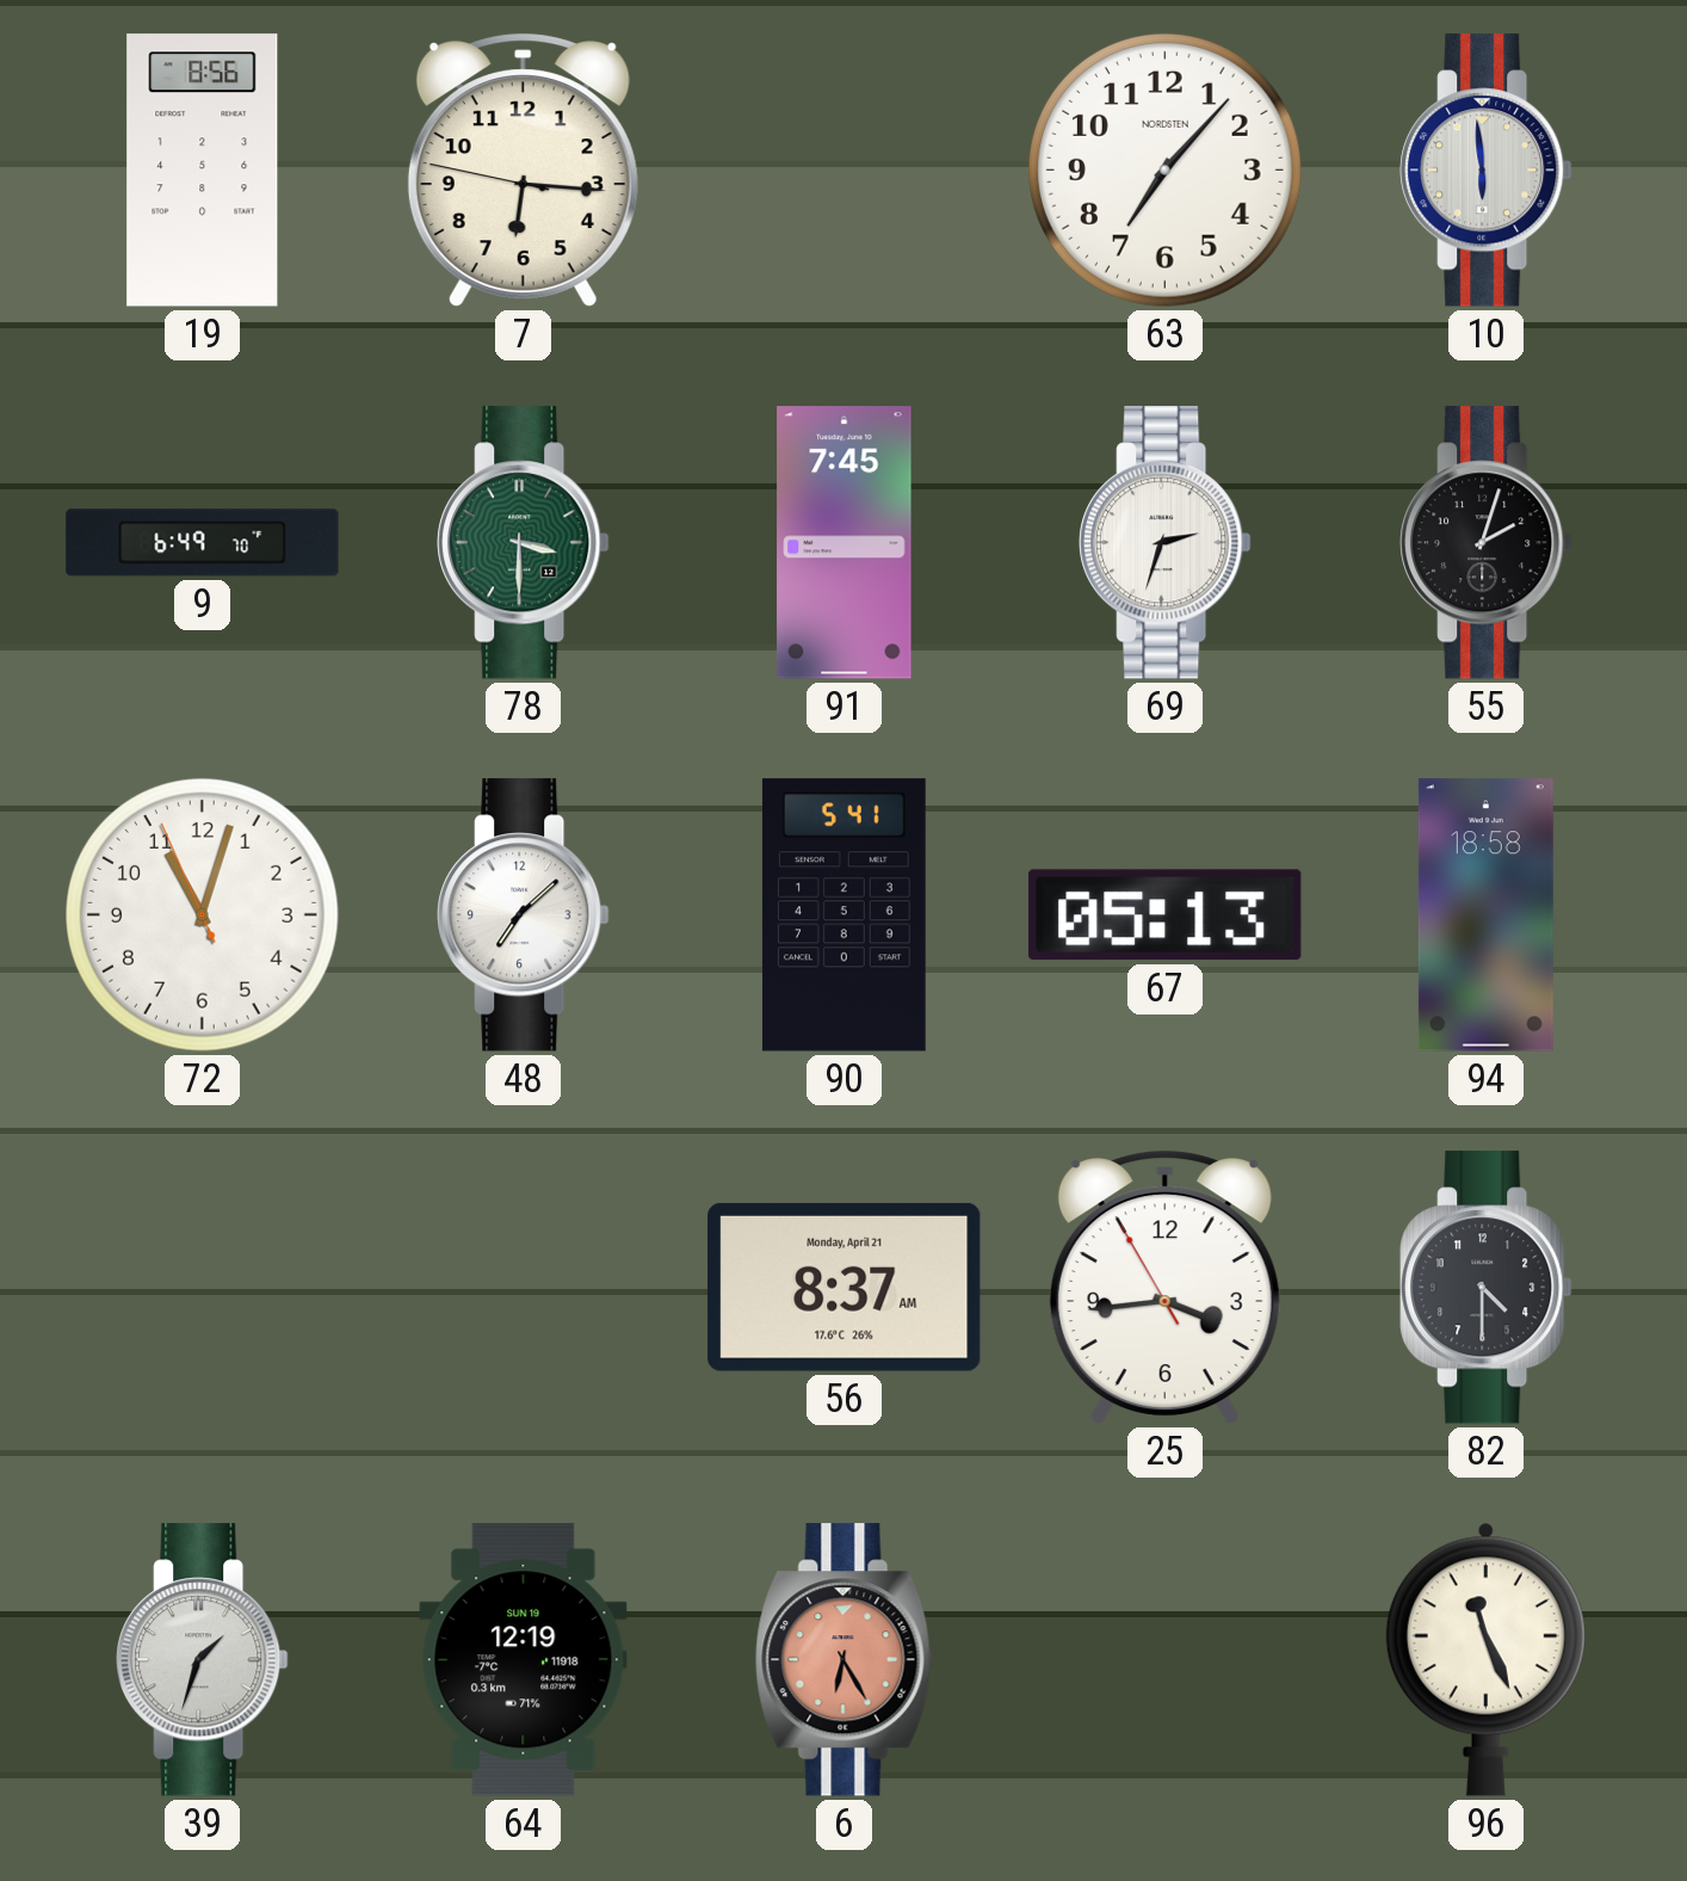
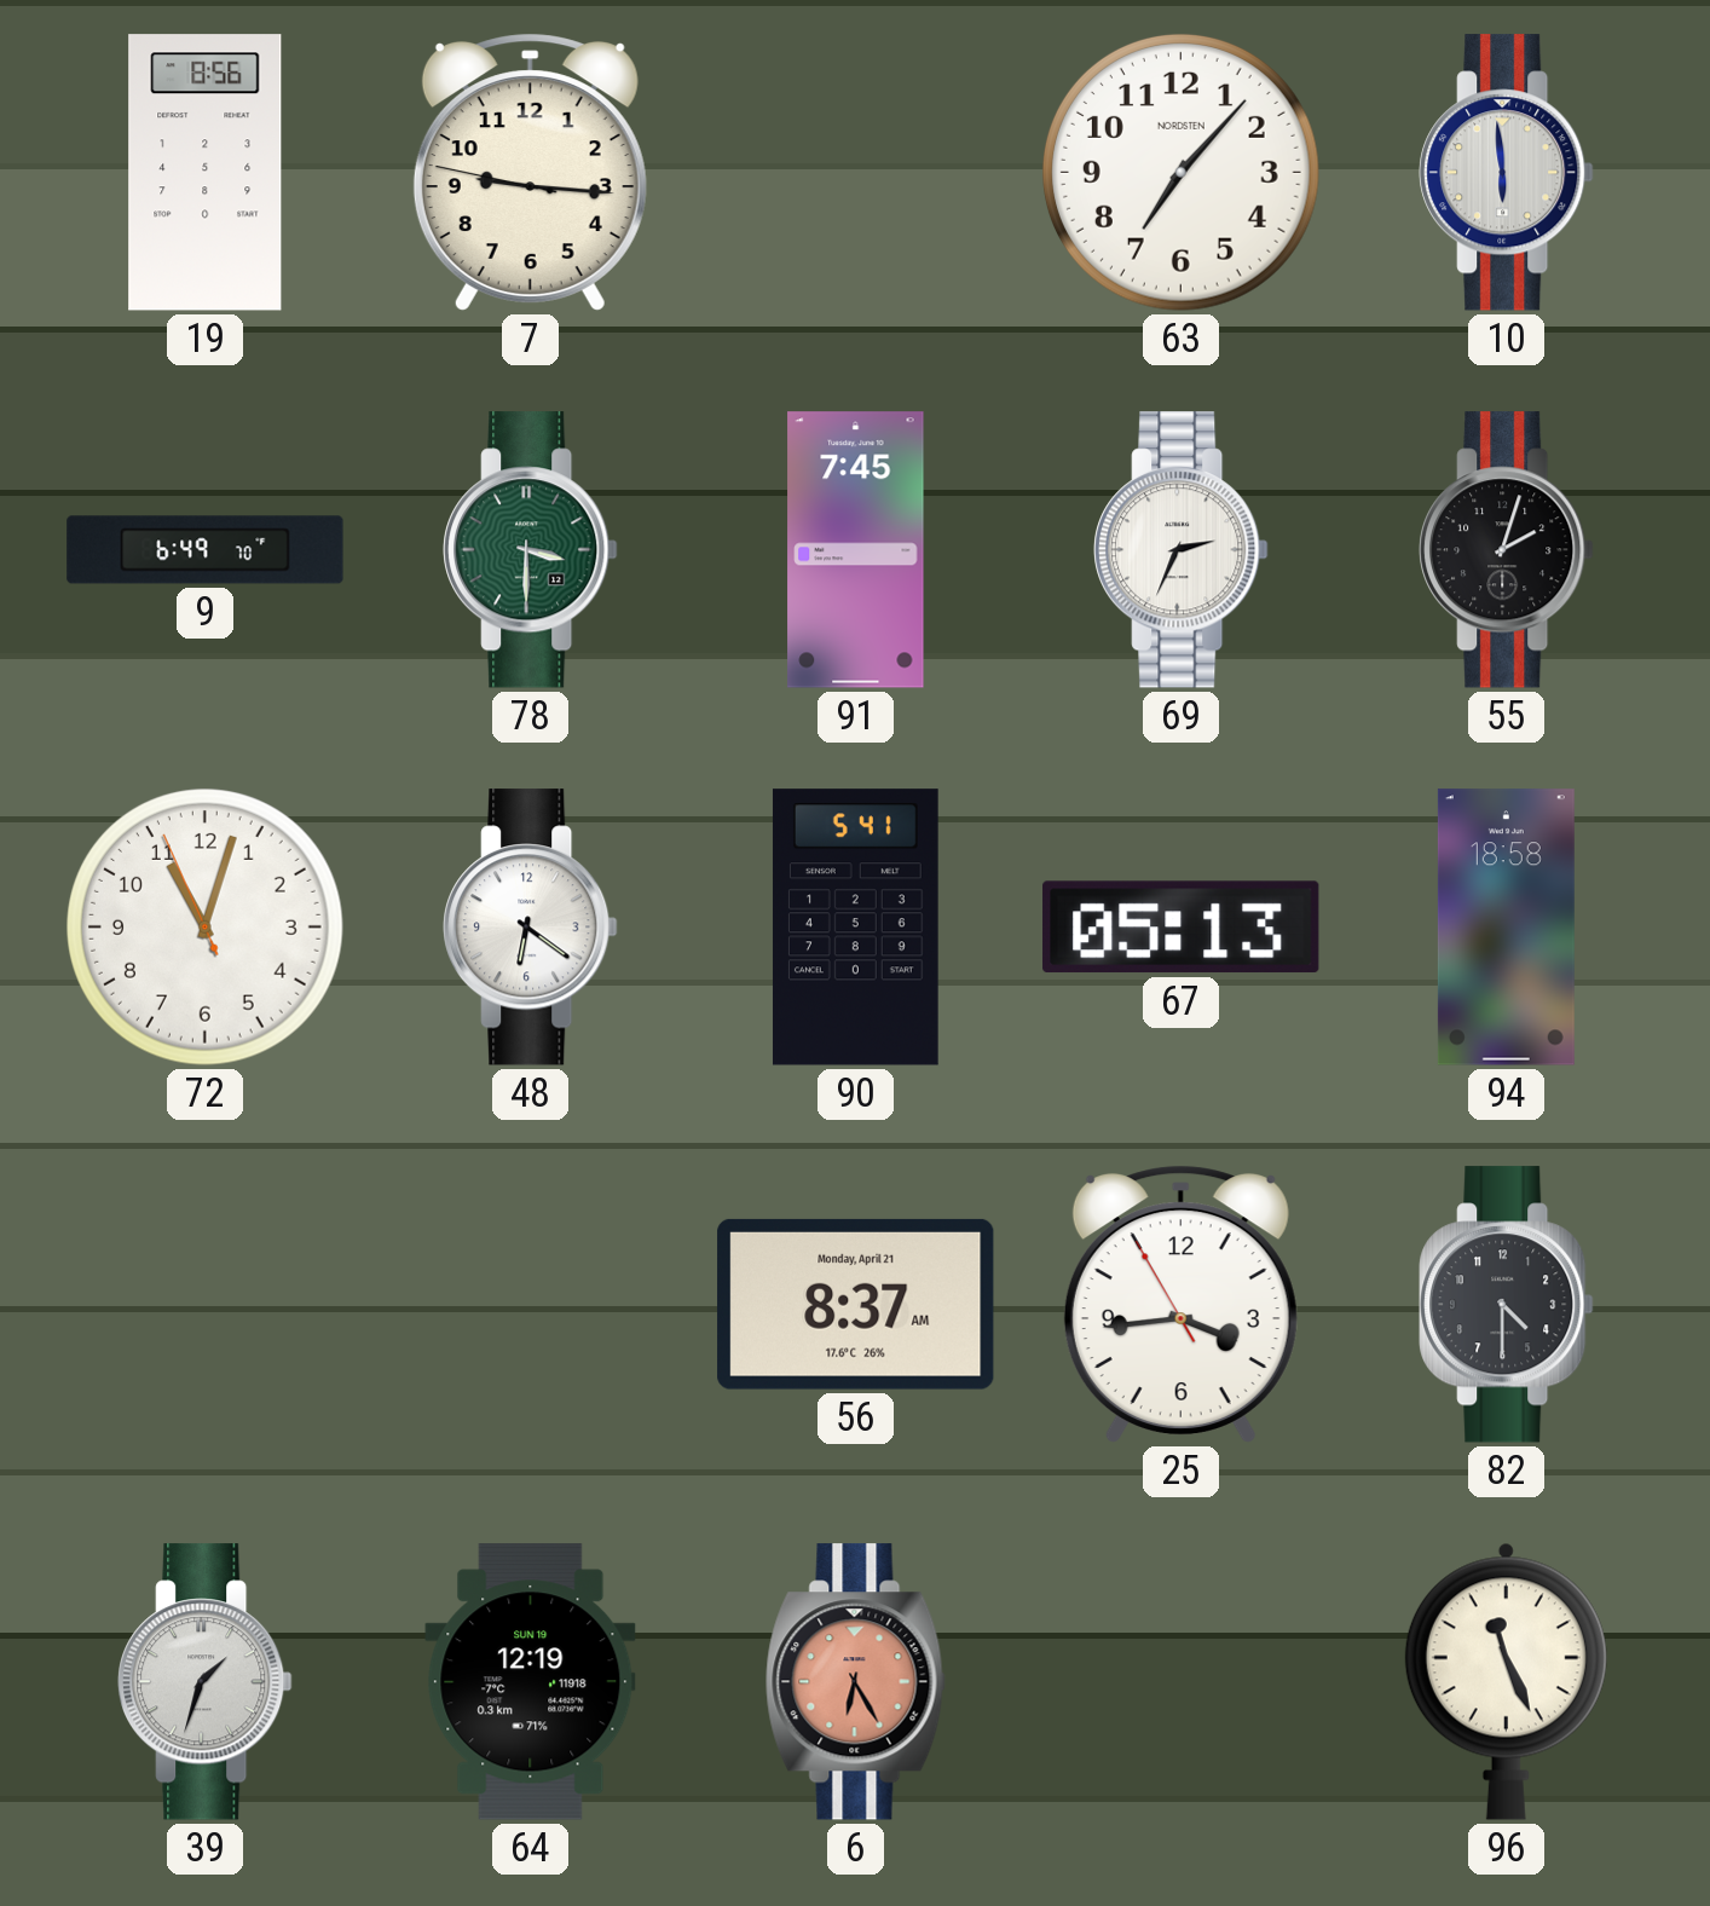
7: 6:15 -> 9:15
69: 2:33 -> 2:34
48: 7:08 -> 6:21
